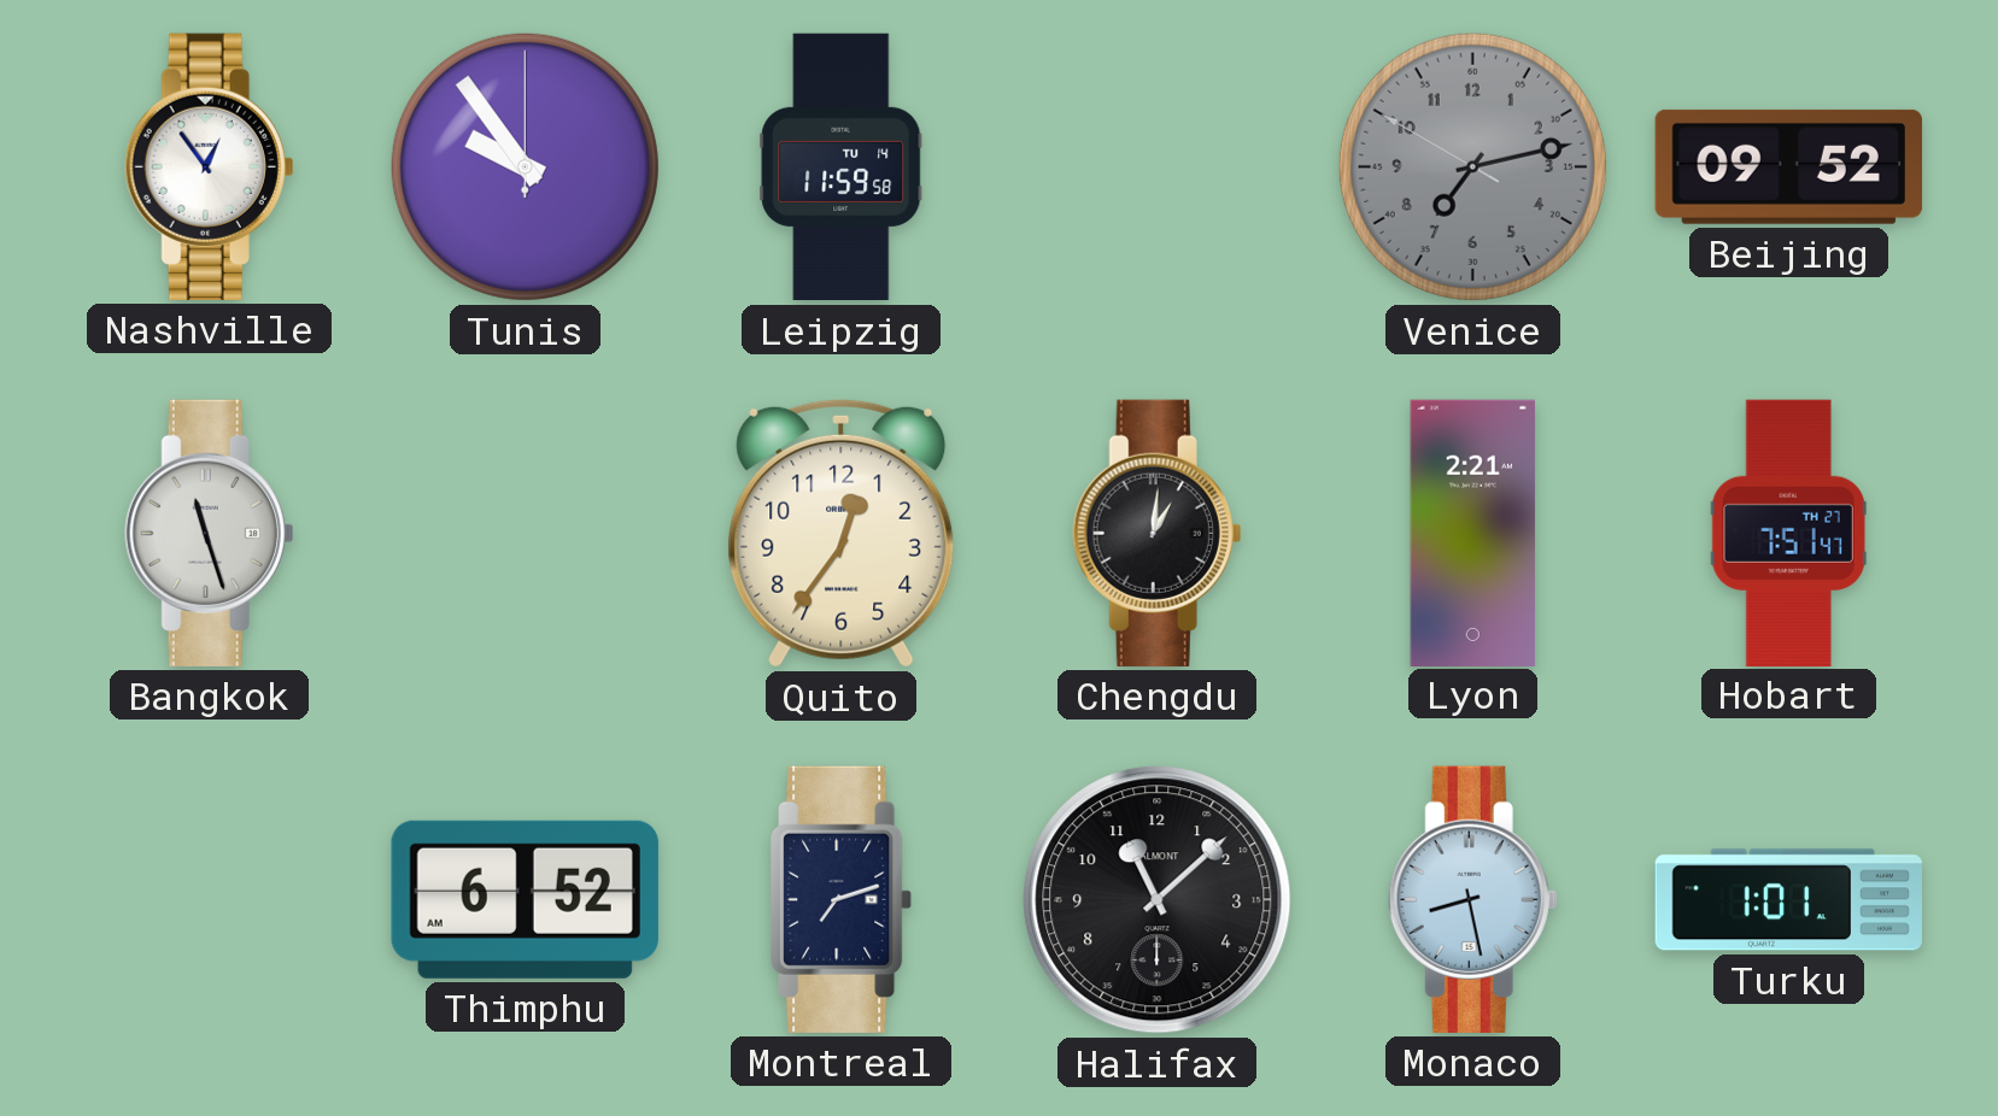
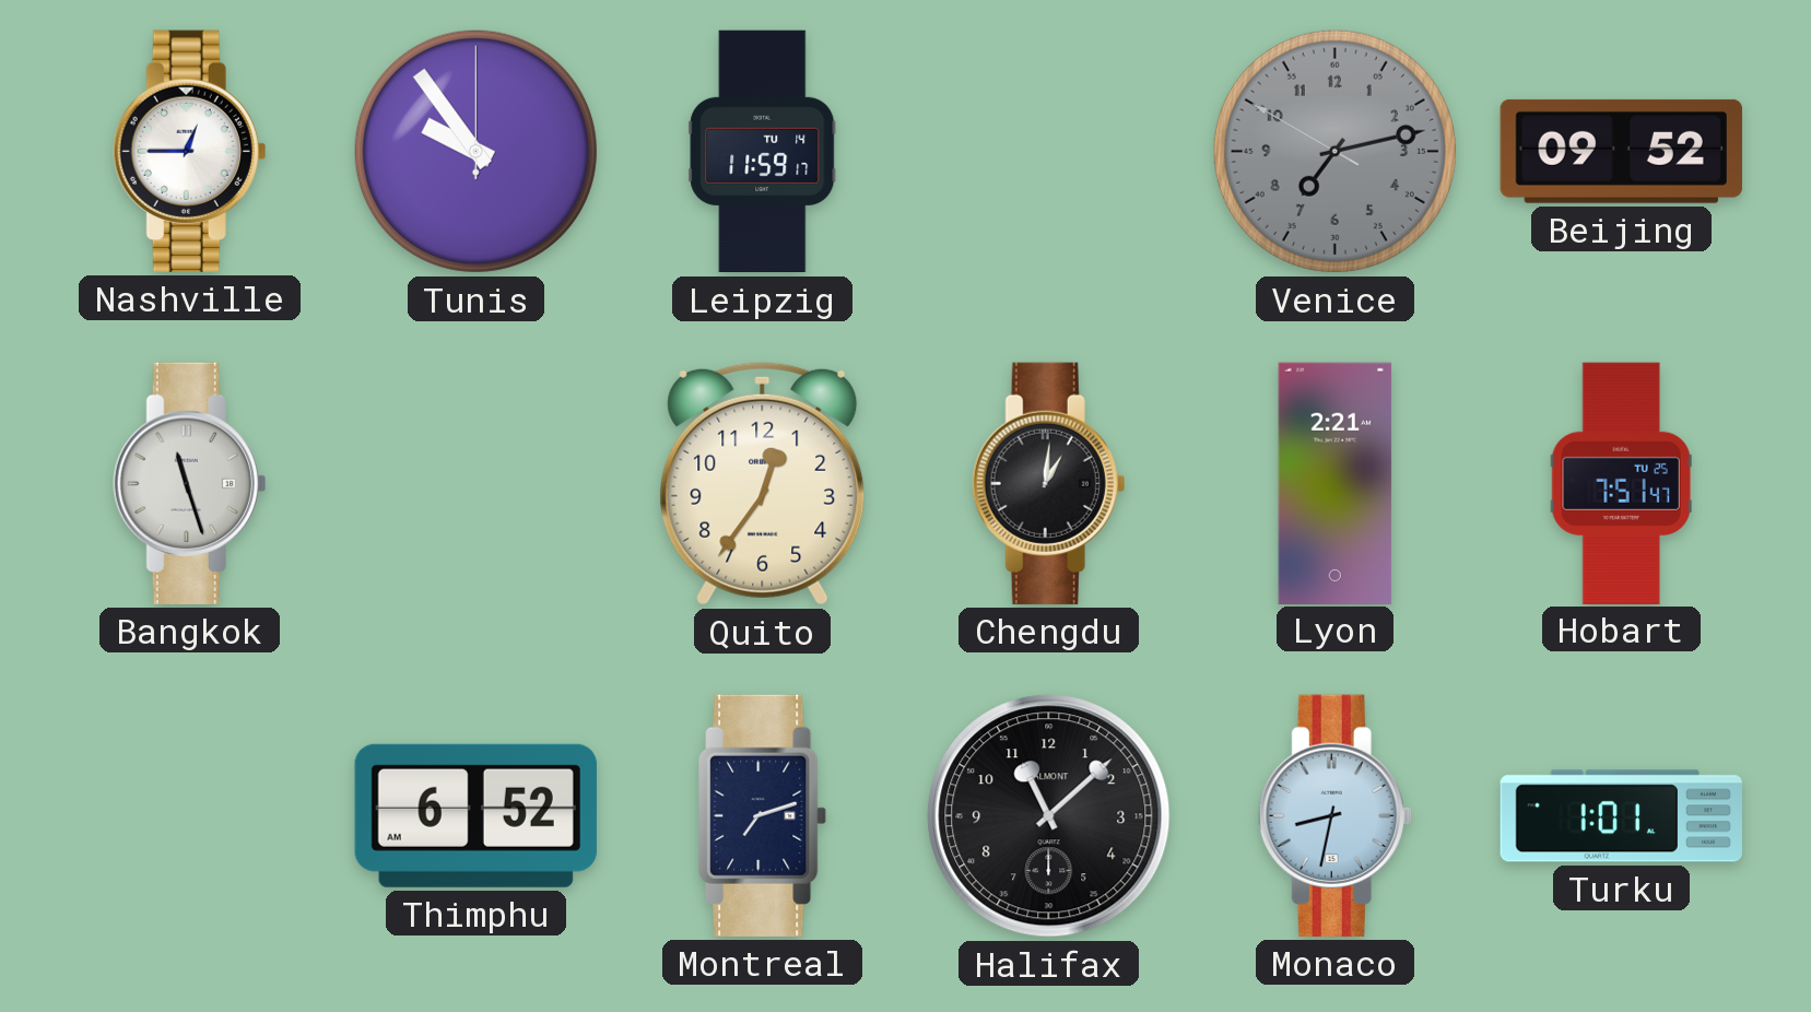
Nashville: 12:54 -> 12:45
Leipzig: 11:59:58 -> 11:59:17
Hobart date: TH 27 -> TU 25
Monaco: 8:28 -> 8:32
